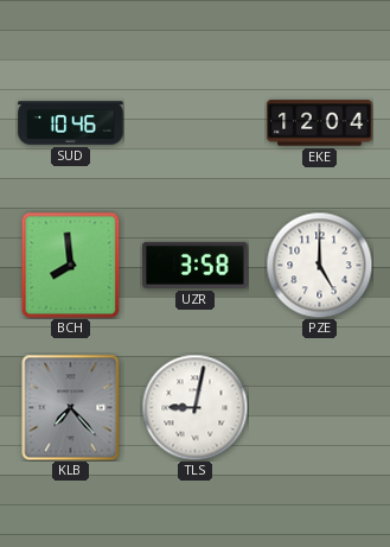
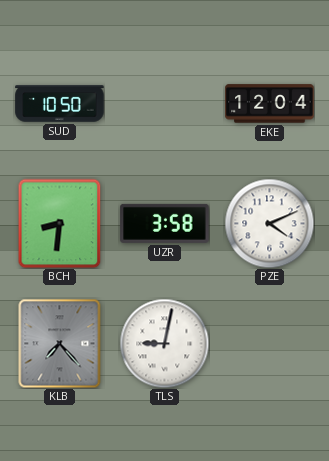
SUD: 10:46 -> 10:50
BCH: 7:59 -> 8:31
PZE: 5:00 -> 4:11
